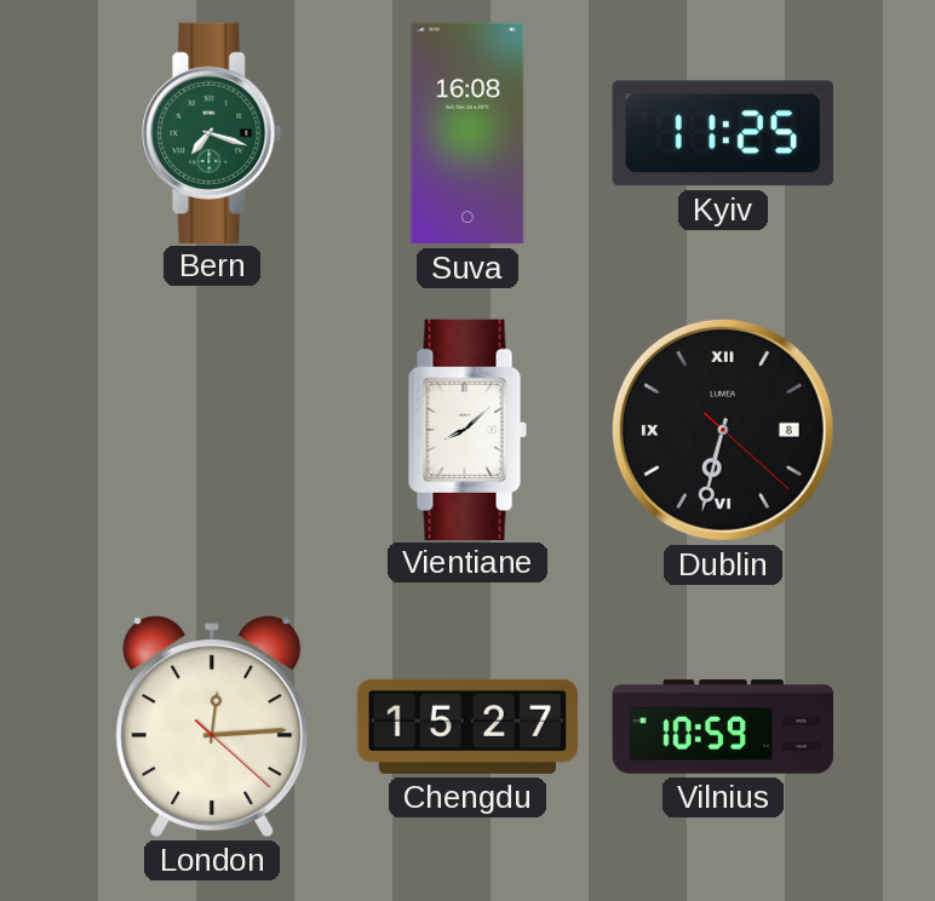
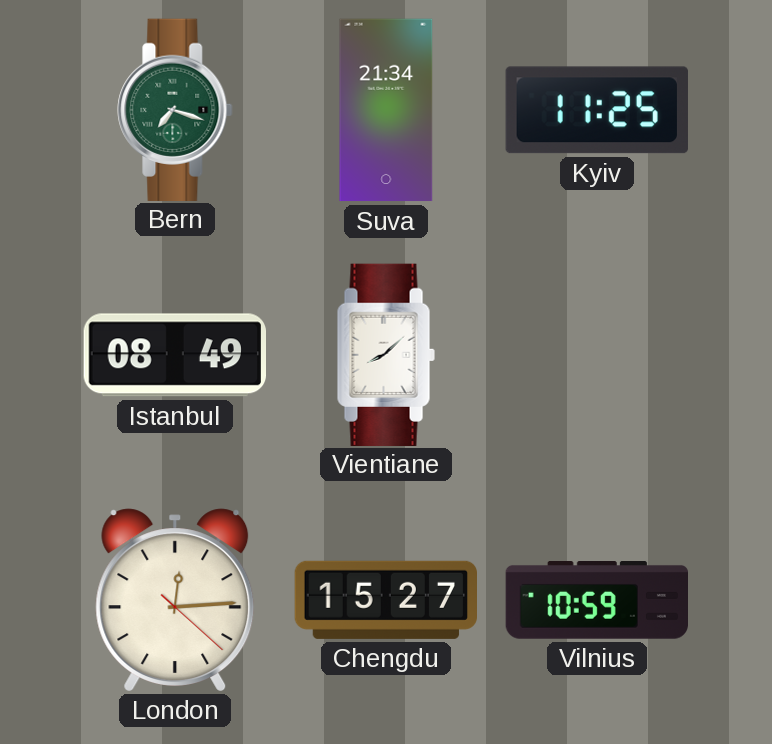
Suva: 16:08 -> 21:34
Istanbul: none -> 08:49
Dublin: 6:32 -> none
